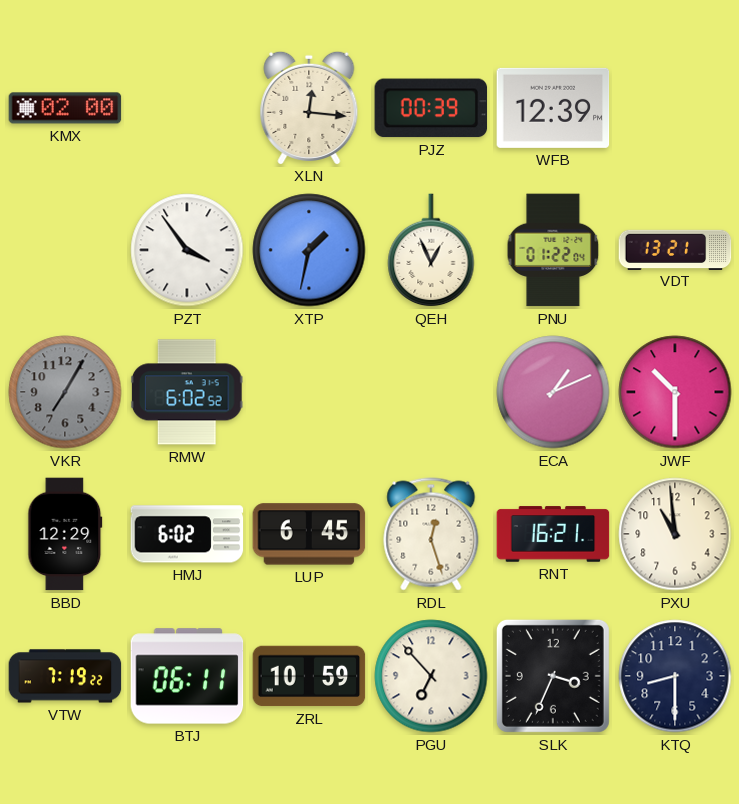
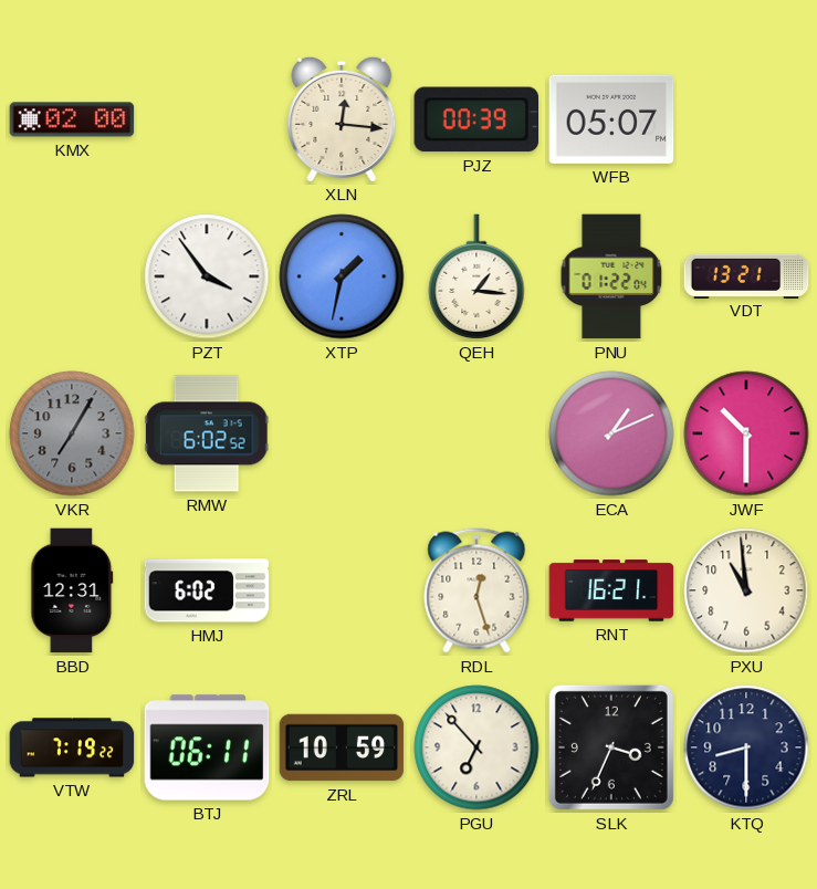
WFB: 12:39 -> 05:07
QEH: 12:56 -> 1:16
BBD: 12:29 -> 12:31
LUP: 6:45 -> none
